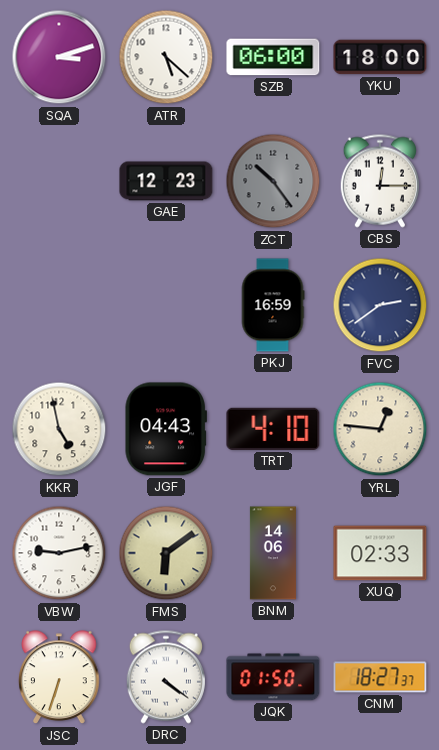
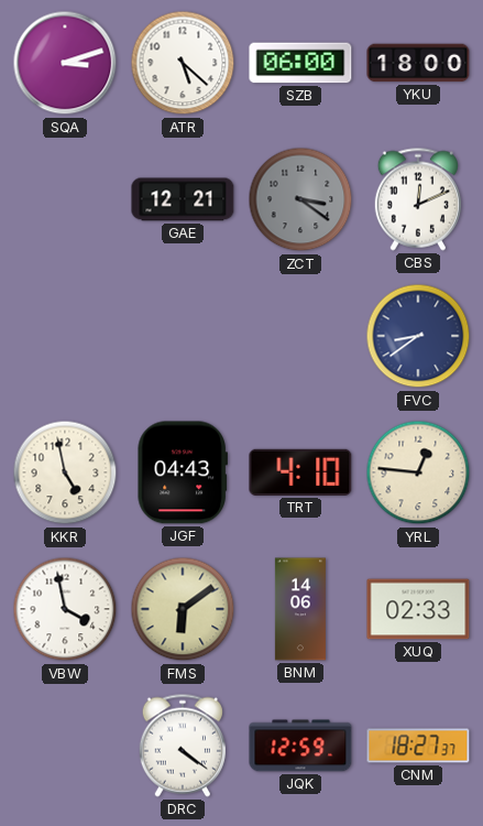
GAE: 12:23 -> 12:21
ZCT: 10:24 -> 3:21
CBS: 12:15 -> 12:11
PKJ: 16:59 -> none
FVC: 2:39 -> 8:39
VBW: 9:13 -> 3:58
JSC: 6:33 -> none
JQK: 01:50 -> 12:59
